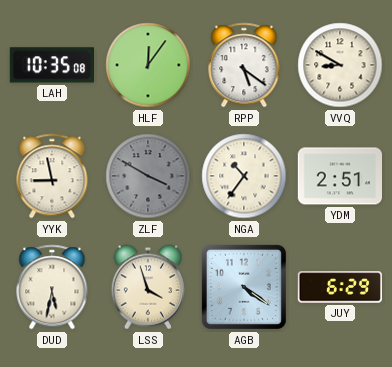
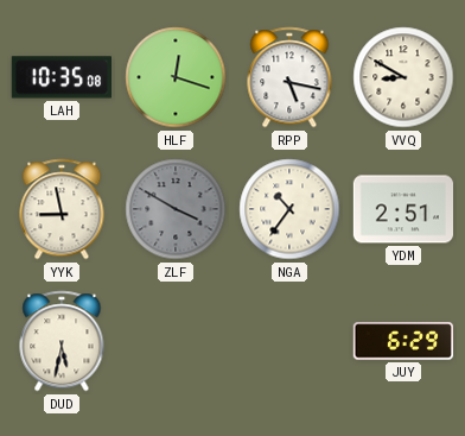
HLF: 12:06 -> 12:18
RPP: 5:21 -> 5:17
LSS: 3:57 -> none
AGB: 4:21 -> none
